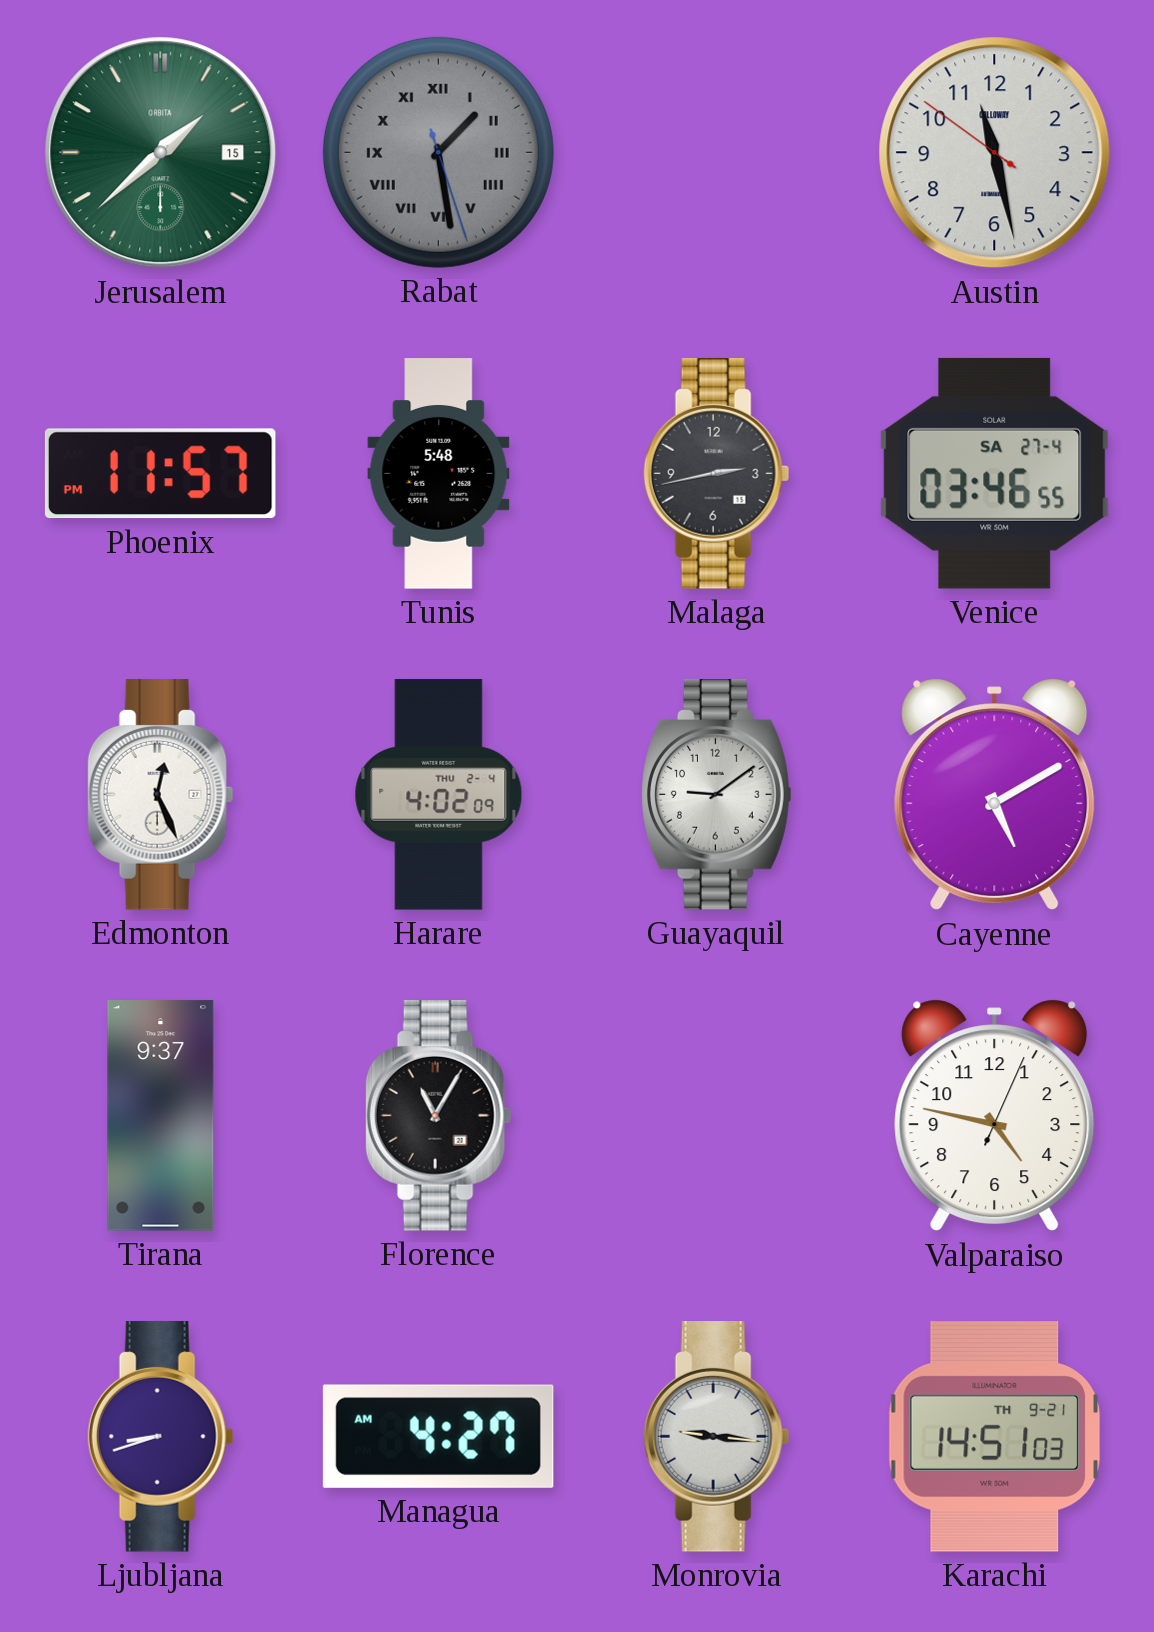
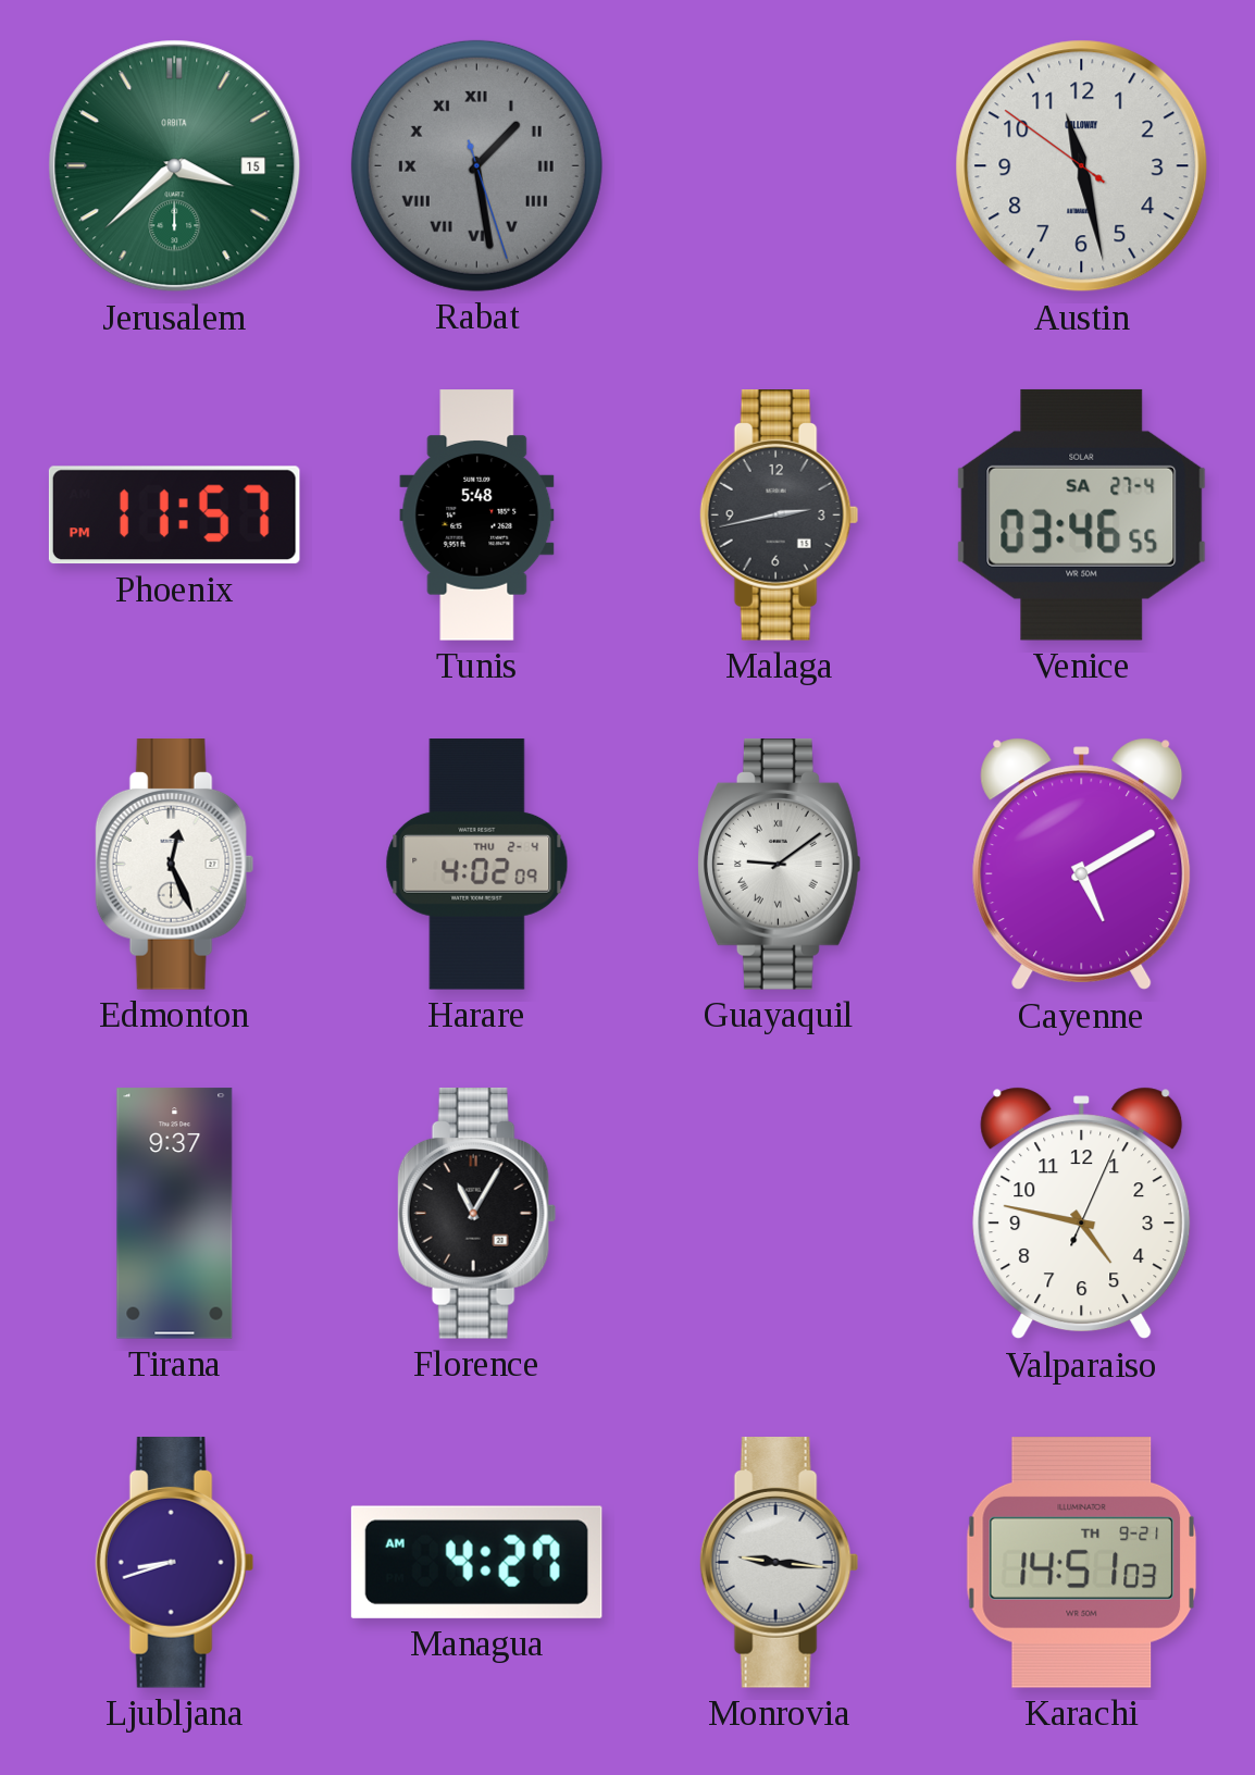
Jerusalem: 1:38 -> 3:38
Guayaquil numerals: Arabic -> Roman
